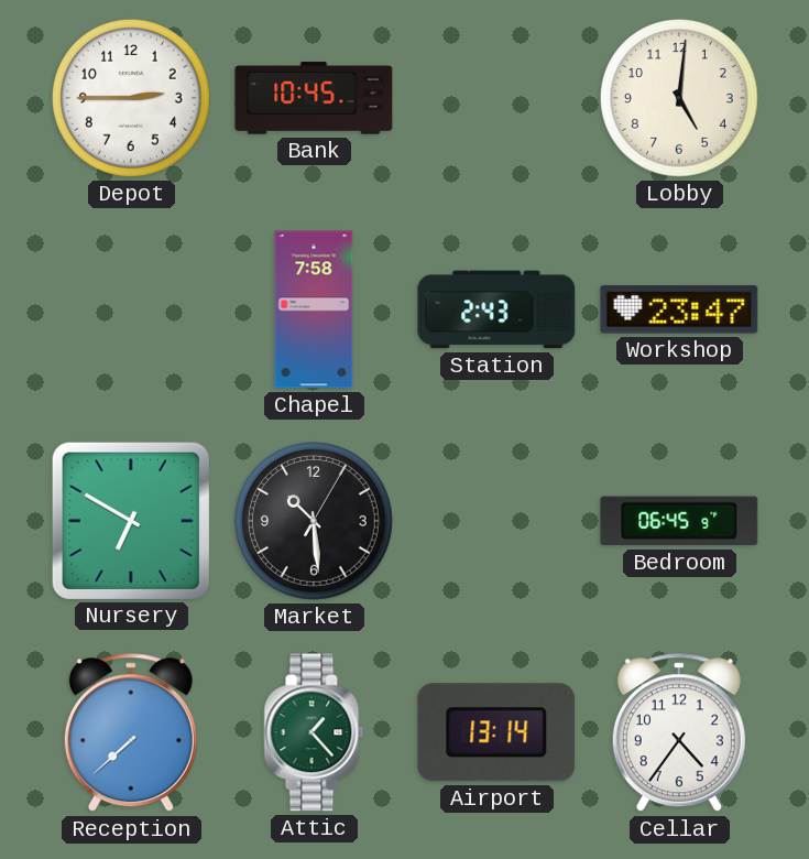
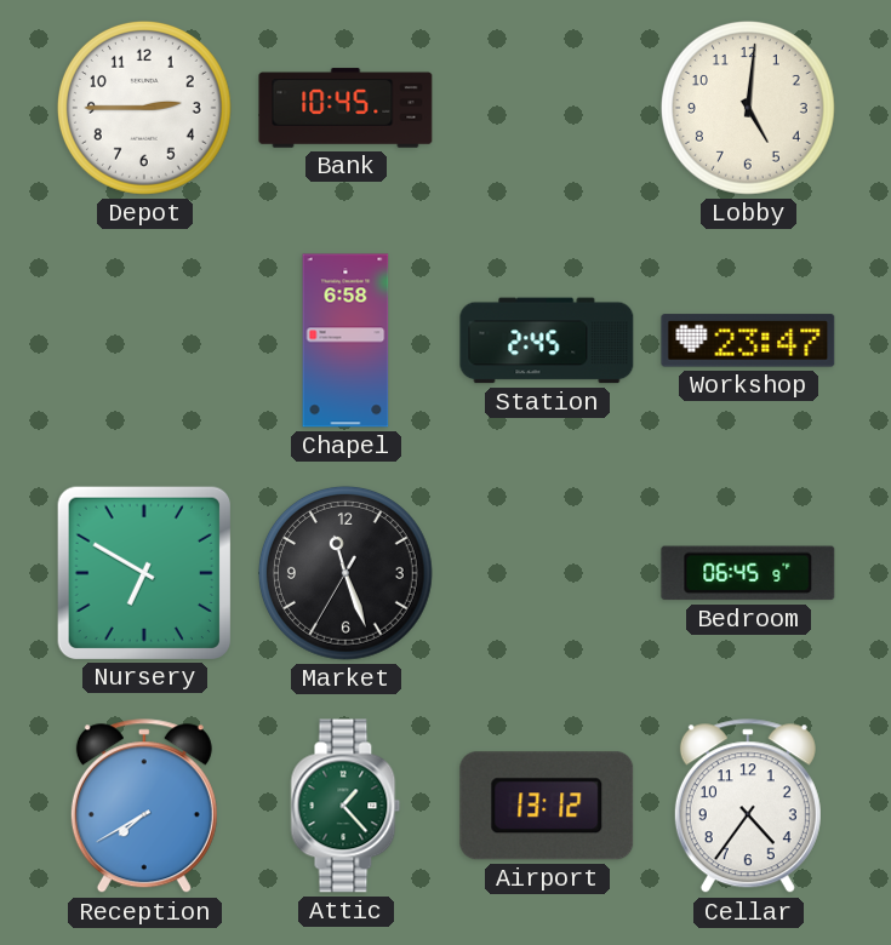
Chapel: 7:58 -> 6:58
Station: 2:43 -> 2:45
Market: 10:29 -> 11:26
Reception: 7:38 -> 7:40
Airport: 13:14 -> 13:12
